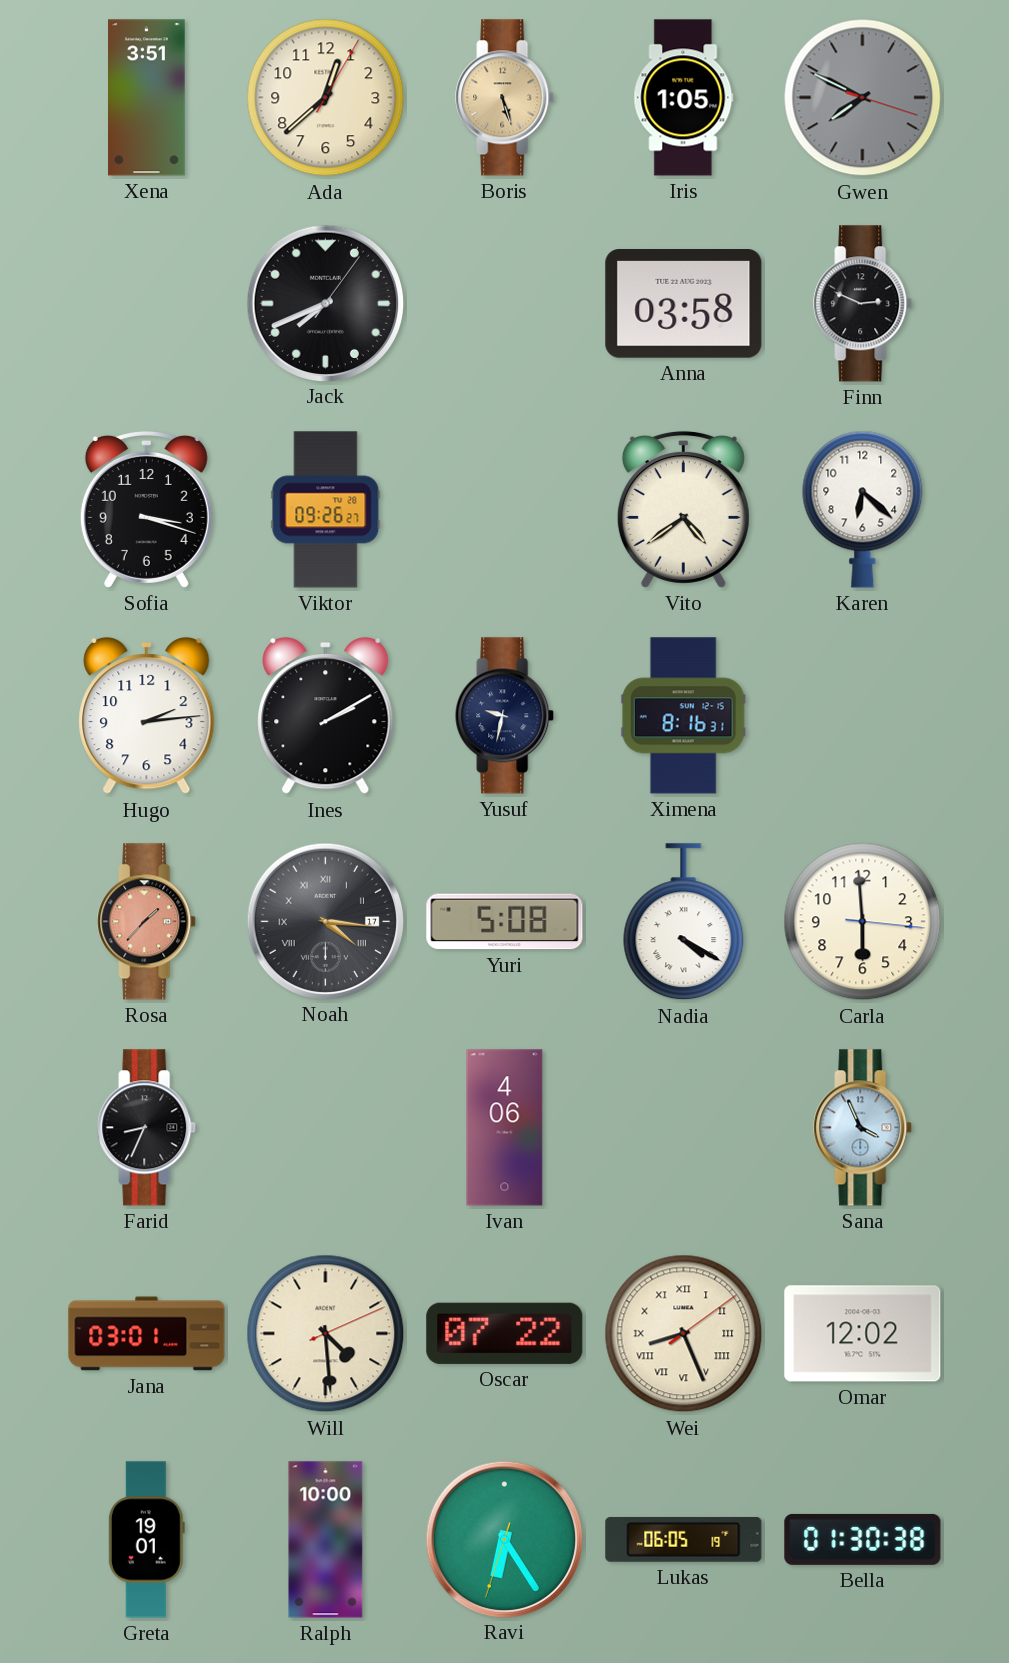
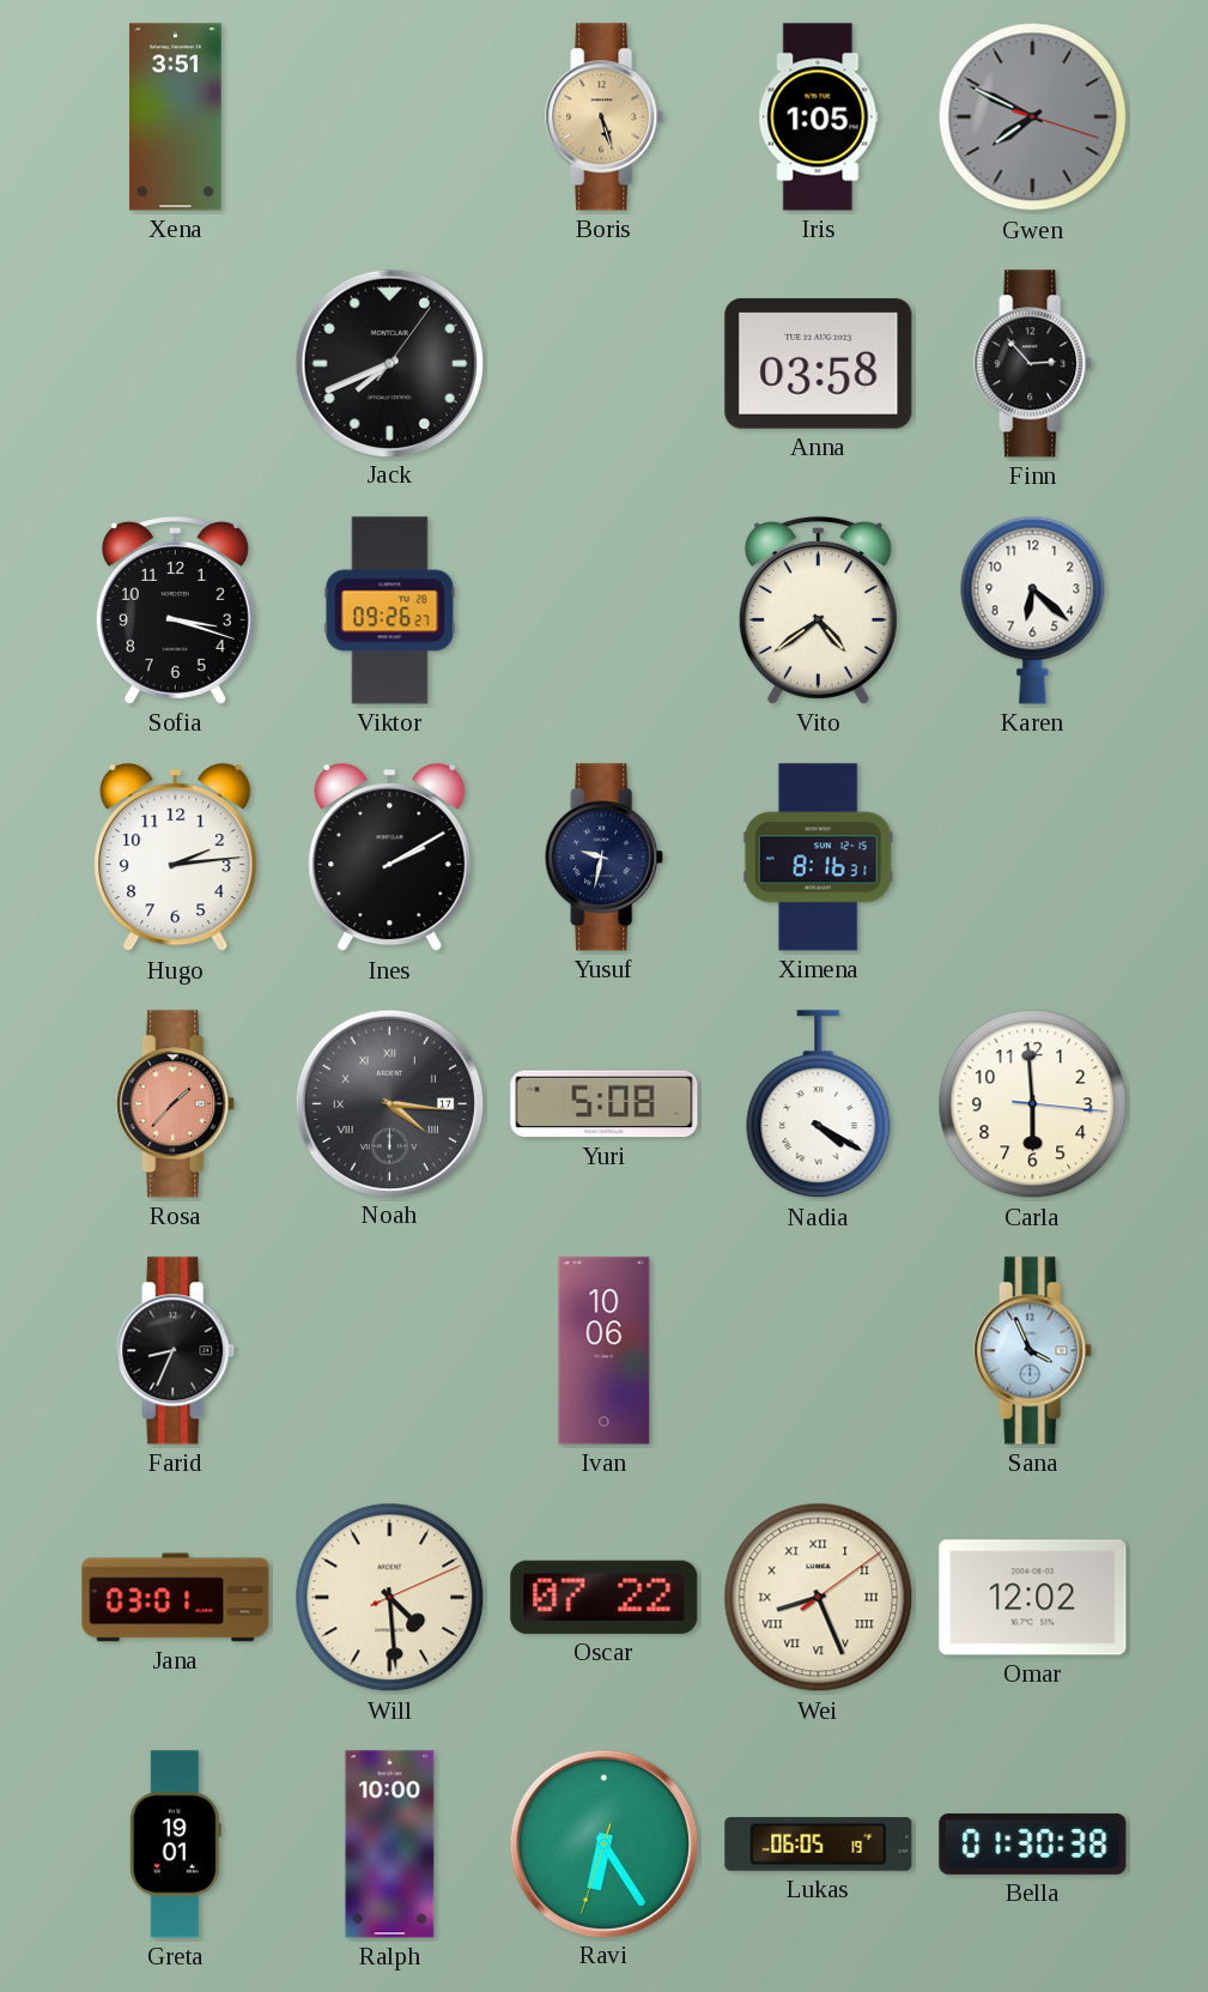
Ada: 12:38 -> none
Finn: 2:49 -> 2:53
Ivan: 4:06 -> 10:06
